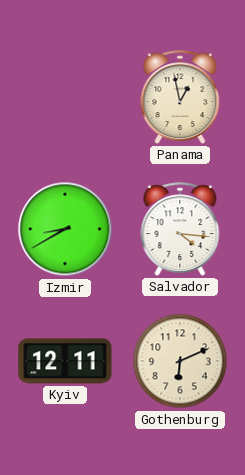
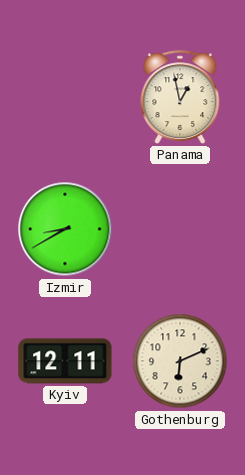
Salvador: 4:16 -> none
